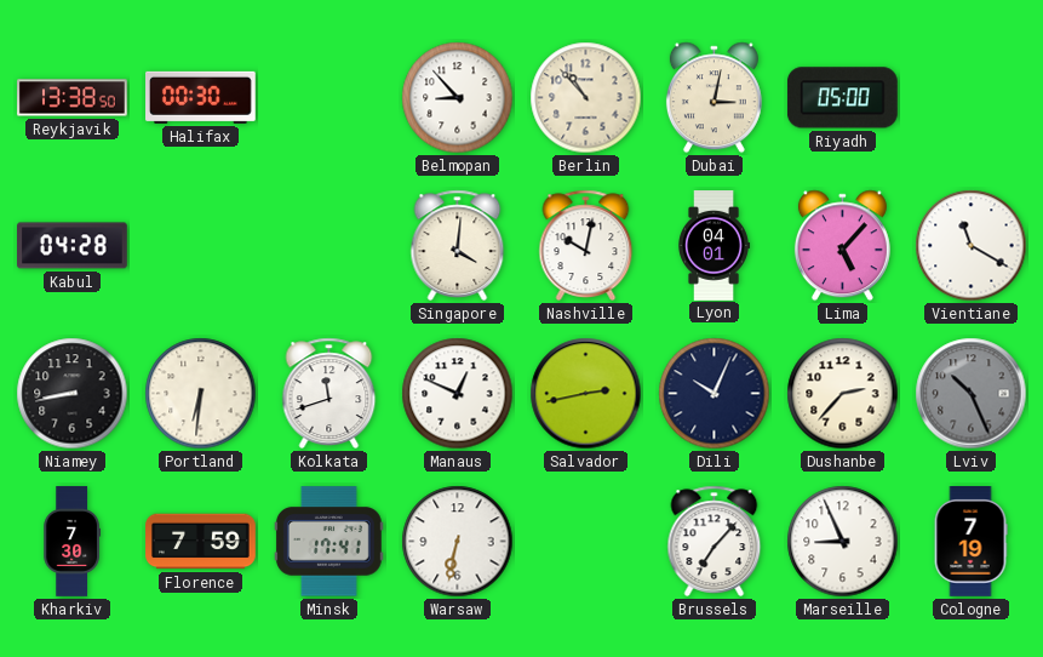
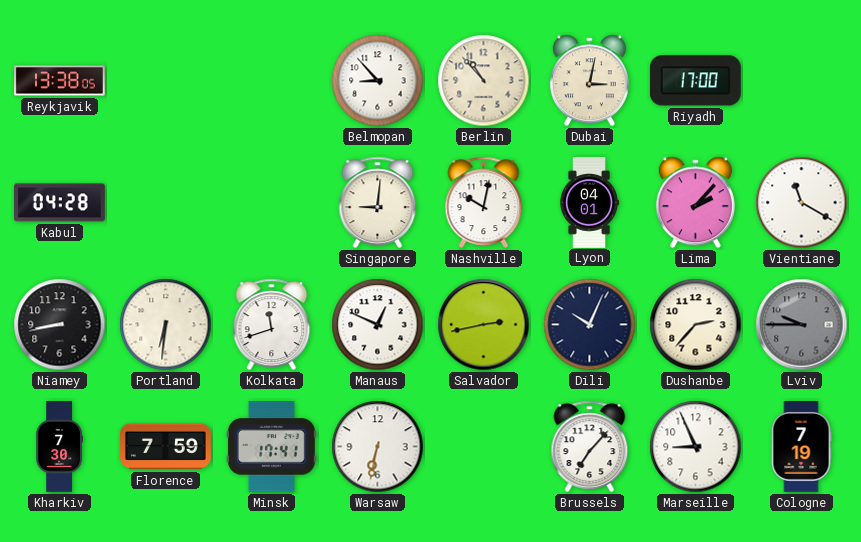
Reykjavik: 13:38:50 -> 13:38:05
Halifax: 00:30 -> none
Riyadh: 05:00 -> 17:00
Singapore: 4:01 -> 9:01
Lima: 5:07 -> 2:07
Lviv: 10:26 -> 9:45
